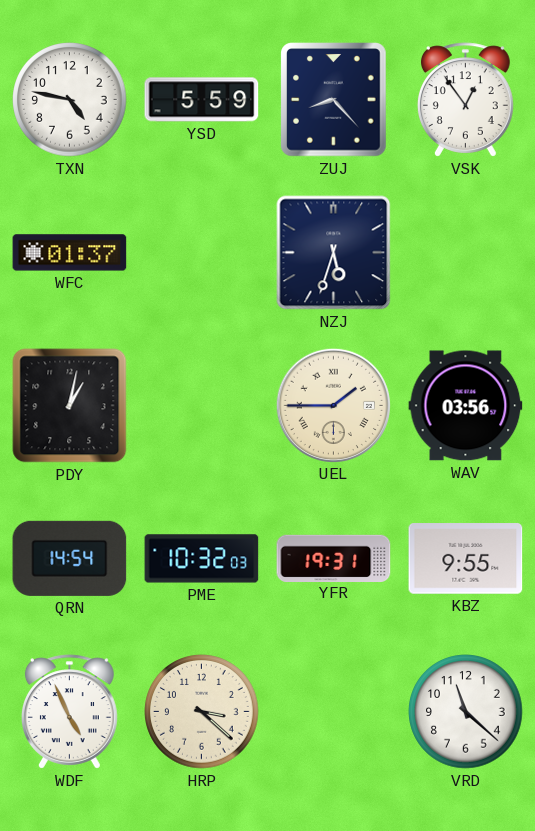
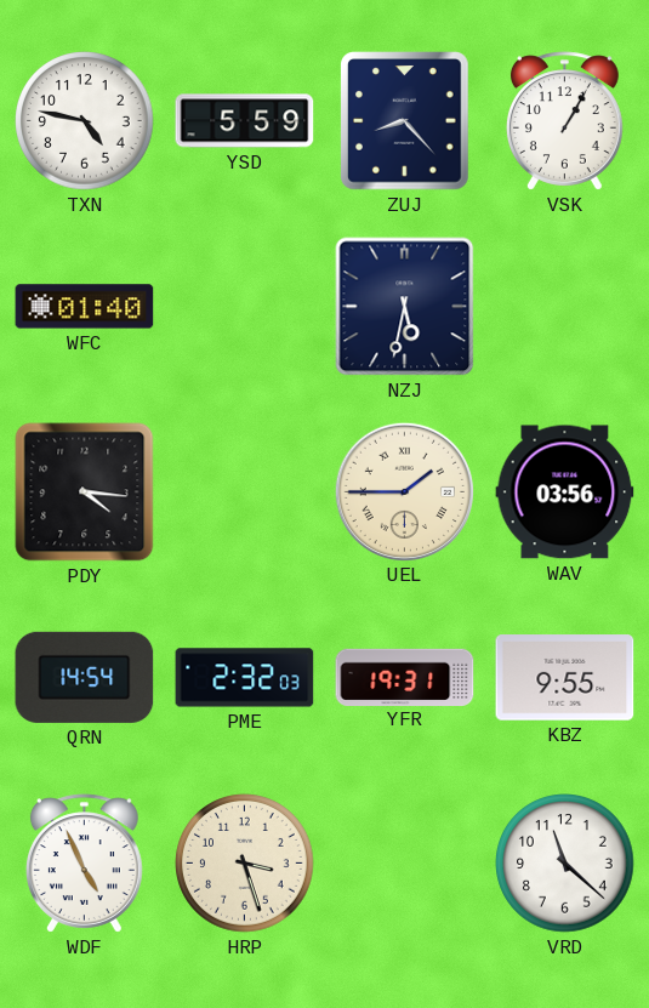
VSK: 12:54 -> 1:05
WFC: 01:37 -> 01:40
NZJ: 5:33 -> 5:32
PDY: 1:02 -> 4:16
PME: 10:32 -> 2:32
HRP: 3:22 -> 3:27
